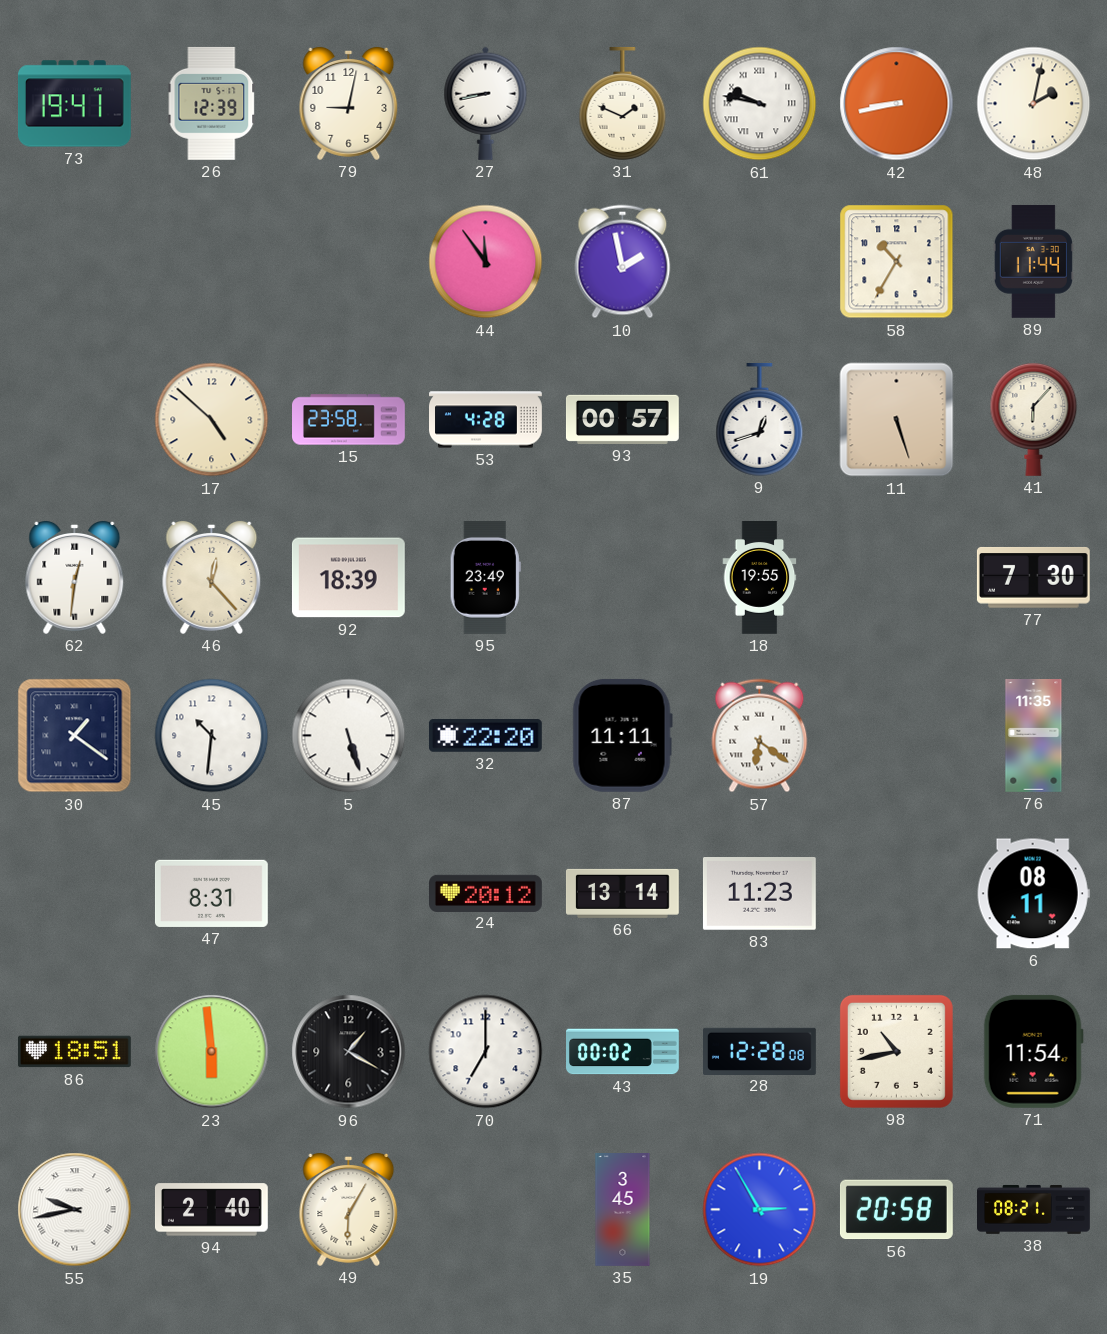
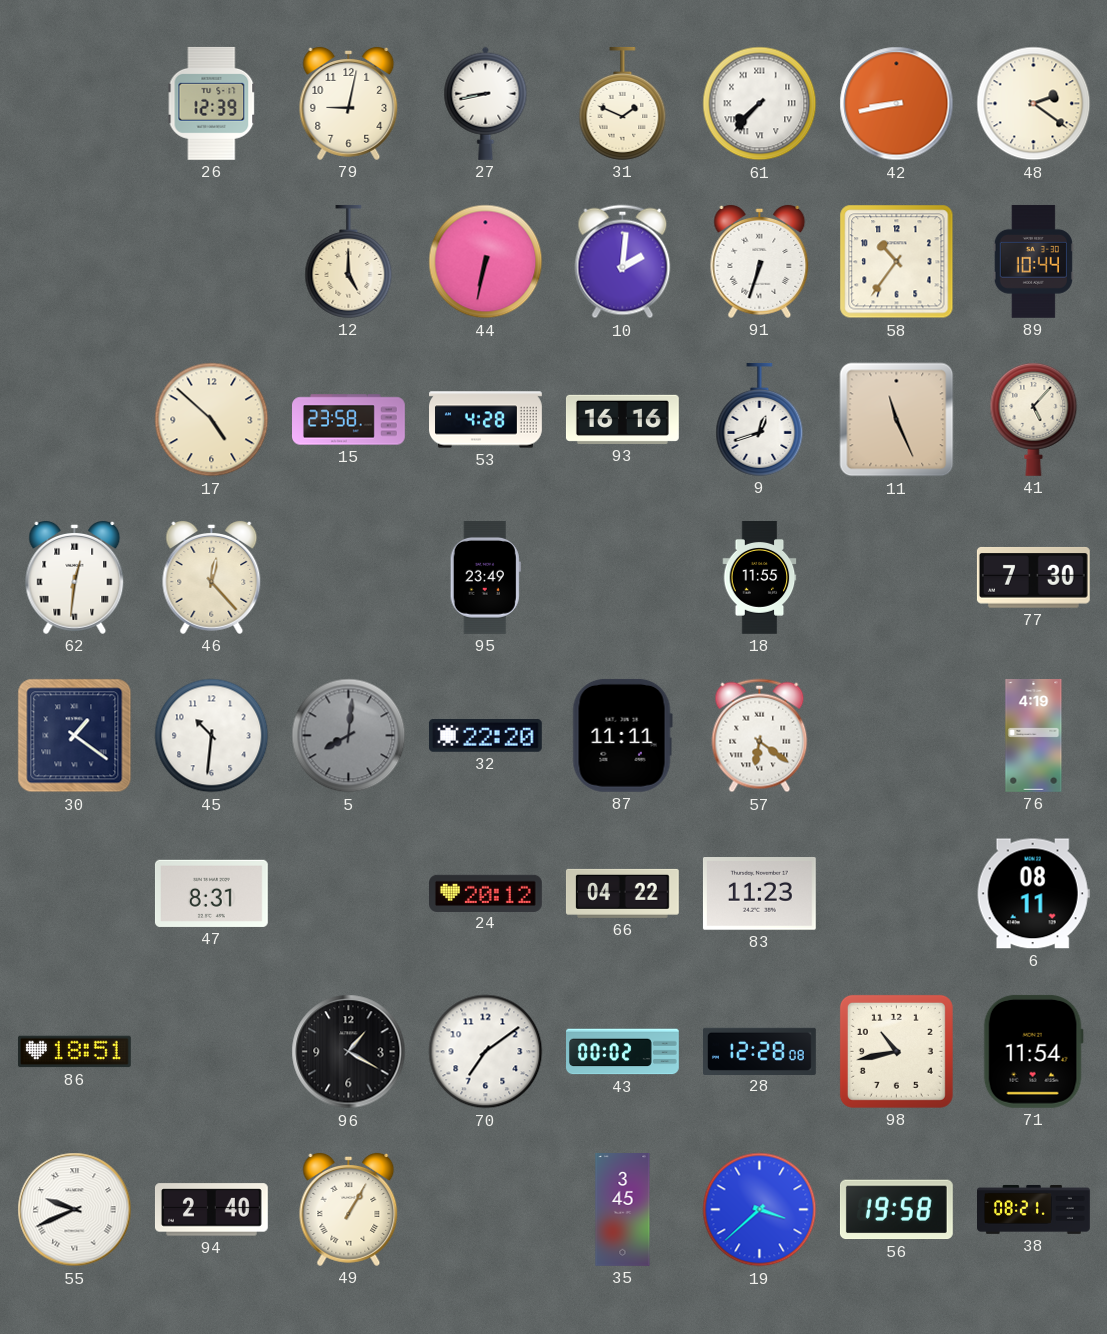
73: 19:41 -> none
61: 9:47 -> 7:37
48: 2:02 -> 2:21
12: none -> 5:00
44: 11:54 -> 6:32
10: 1:58 -> 2:01
91: none -> 6:33
58: 10:35 -> 10:36
89: 11:44 -> 10:44
93: 00:57 -> 16:16
11: 5:27 -> 11:26
41: 6:07 -> 5:07
92: 18:39 -> none
18: 19:55 -> 11:55
5: 5:27 -> 8:01
5 dial: white -> grey
76: 11:35 -> 4:19
66: 13:14 -> 04:22
23: 5:59 -> none
70: 7:00 -> 7:09
55: 9:43 -> 9:41
49: 6:05 -> 1:05
19: 2:55 -> 3:38
56: 20:58 -> 19:58
